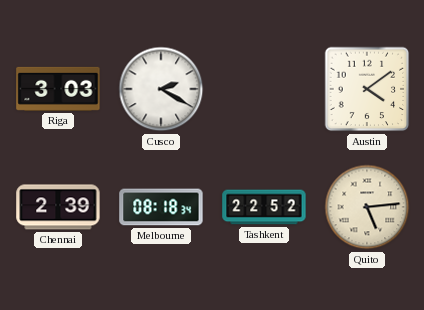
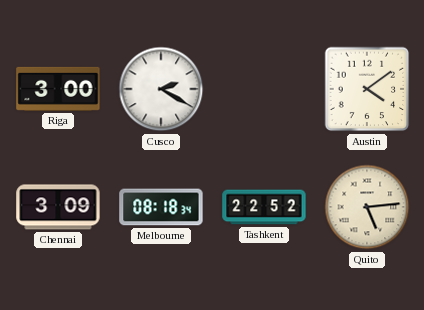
Riga: 3:03 -> 3:00
Chennai: 2:39 -> 3:09
